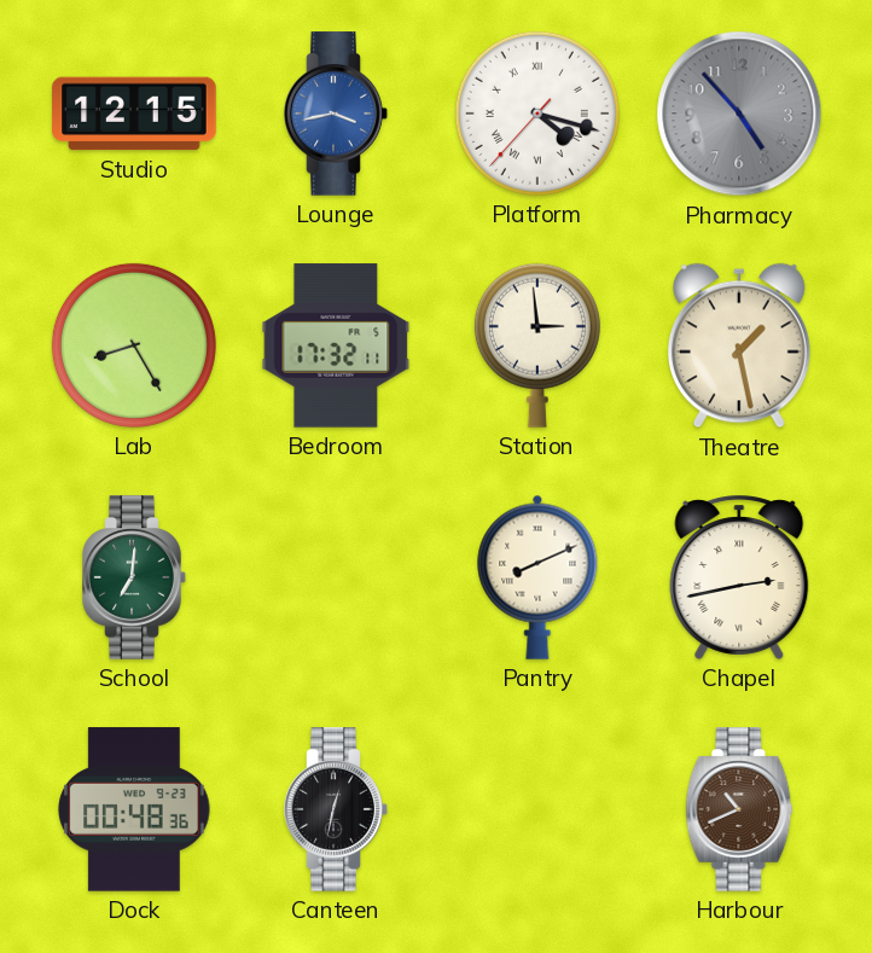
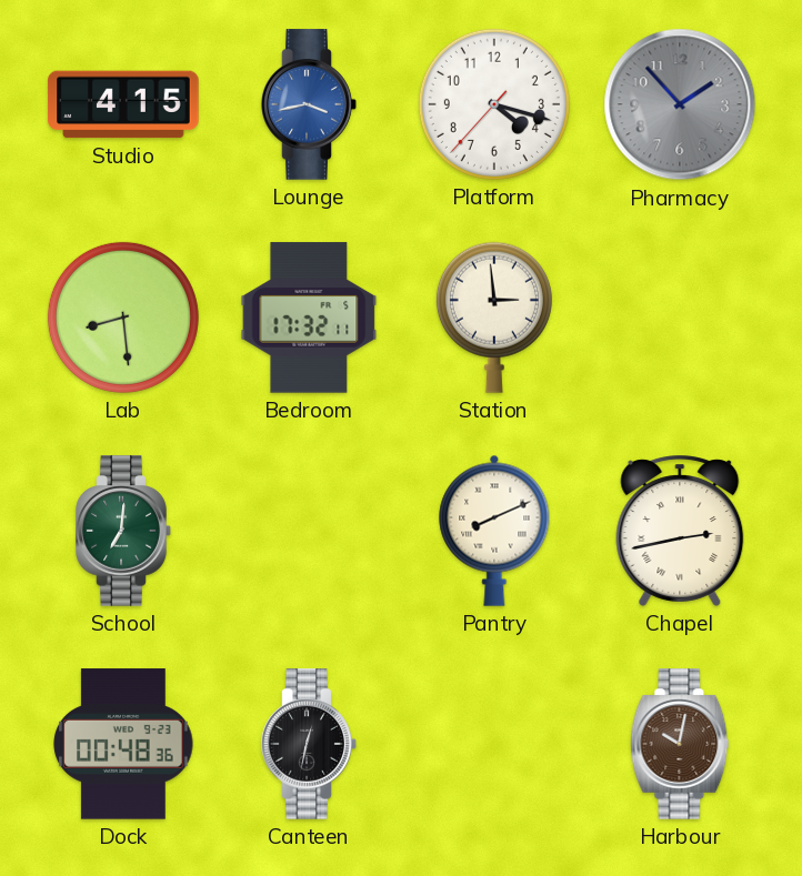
Studio: 12:15 -> 4:15
Platform numerals: Roman -> Arabic
Pharmacy: 4:53 -> 1:53
Lab: 8:25 -> 8:29
Theatre: 1:28 -> none
Harbour: 10:41 -> 10:02
